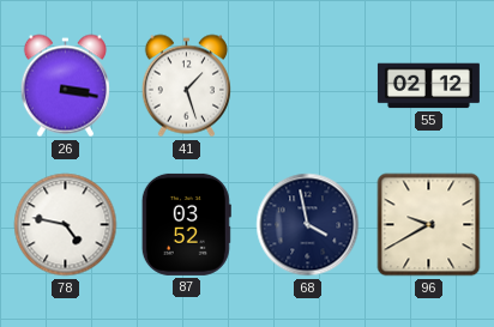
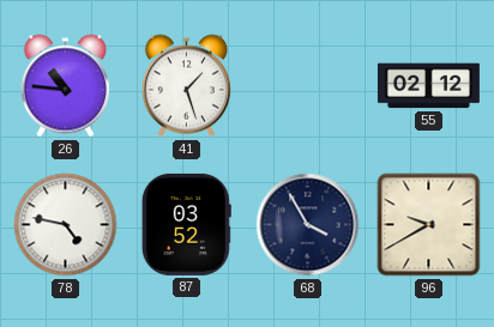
26: 3:17 -> 10:46
68: 3:58 -> 3:55
